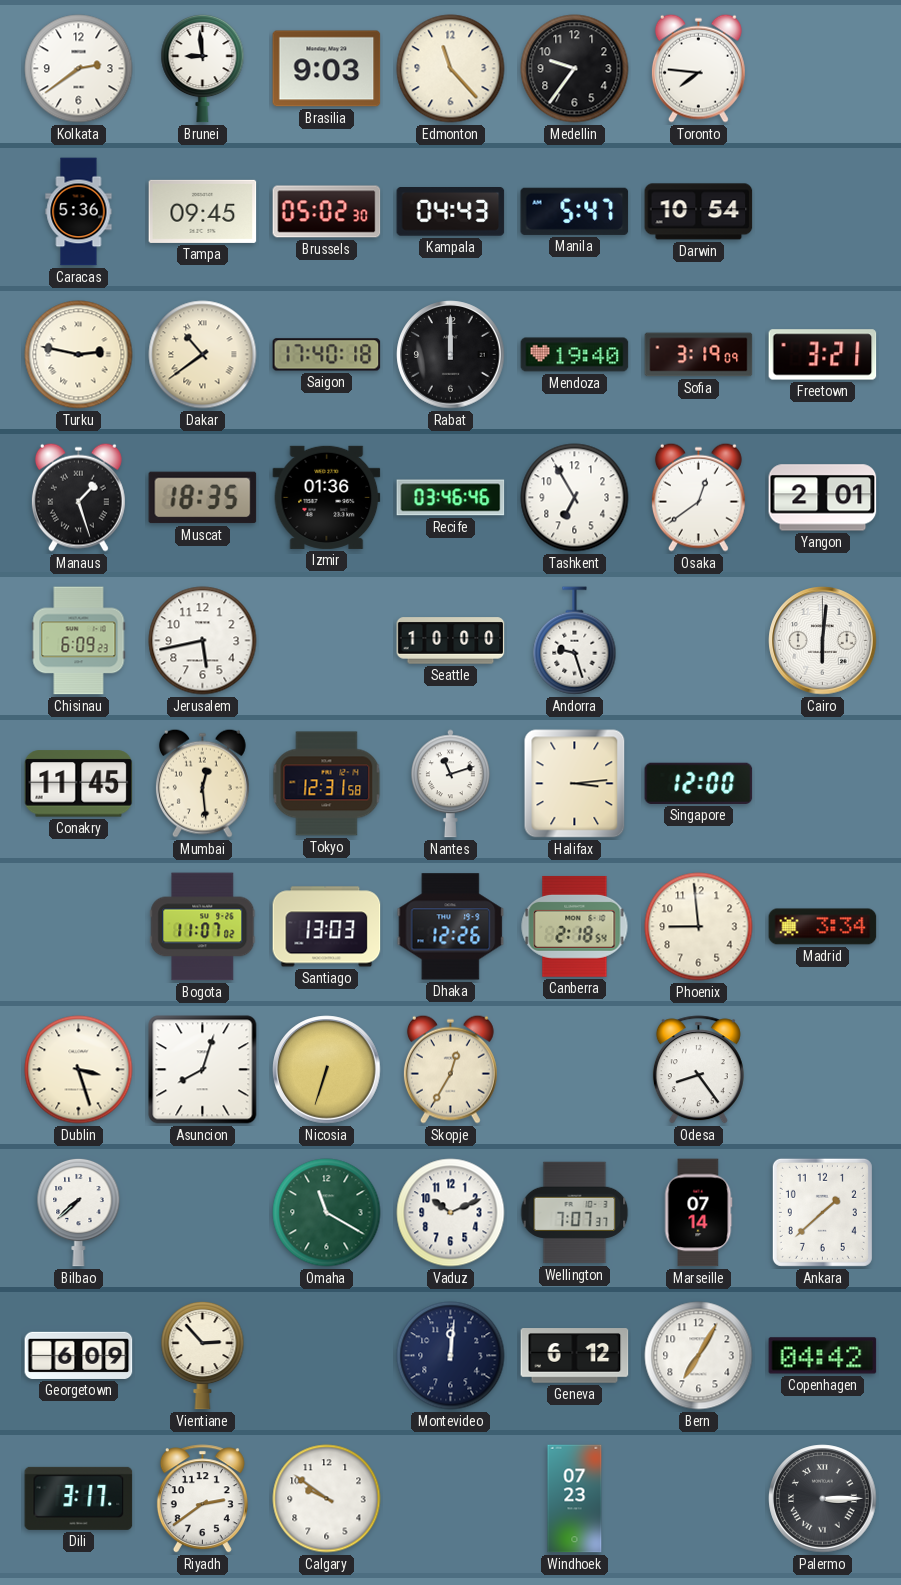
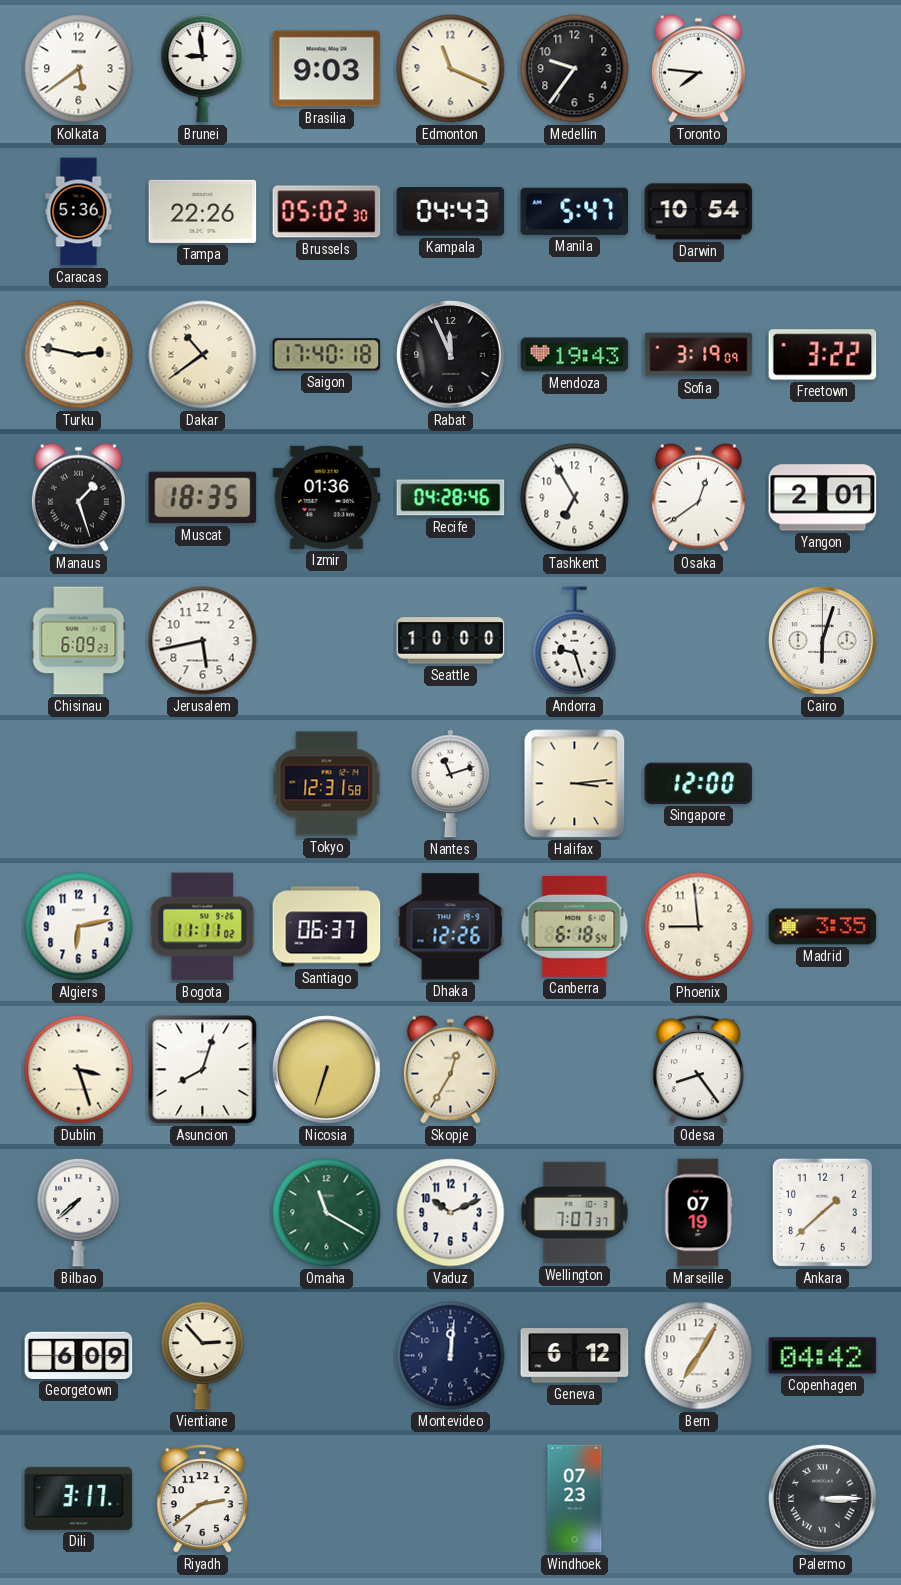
Kolkata: 2:39 -> 5:39
Edmonton: 11:23 -> 11:19
Tampa: 09:45 -> 22:26
Rabat: 12:00 -> 11:56
Mendoza: 19:40 -> 19:43
Freetown: 3:21 -> 3:22
Recife: 03:46 -> 04:28
Cairo: 6:01 -> 6:03
Conakry: 11:45 -> none
Mumbai: 12:29 -> none
Algiers: none -> 6:13
Bogota: 11:07 -> 11:11
Santiago: 13:03 -> 06:37
Canberra: 2:18 -> 6:18
Madrid: 3:34 -> 3:35
Marseille: 07:14 -> 07:19
Calgary: 9:51 -> none
